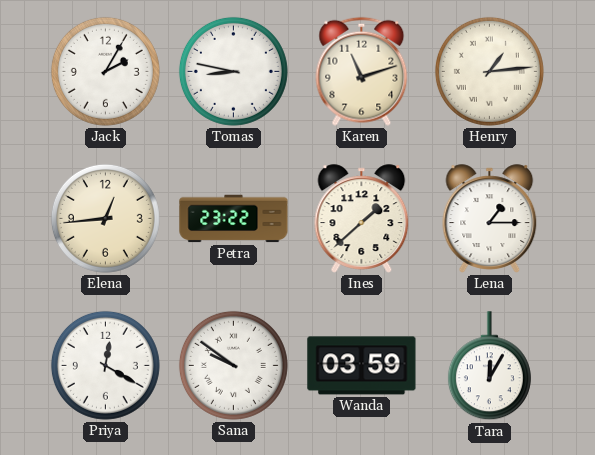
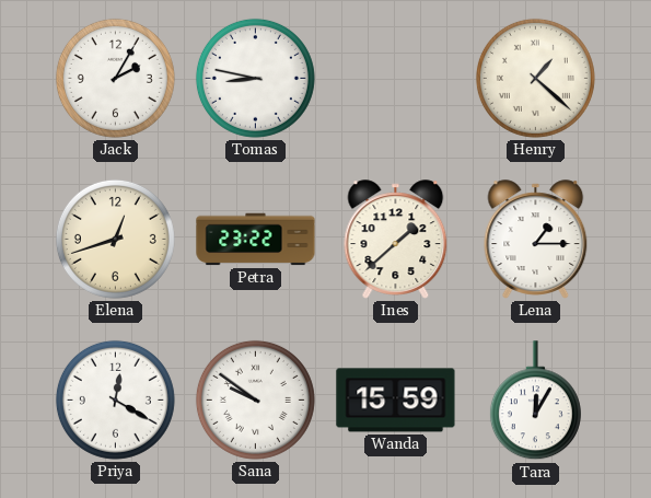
Karen: 11:12 -> none
Henry: 1:14 -> 1:22
Elena: 12:44 -> 12:42
Wanda: 03:59 -> 15:59
